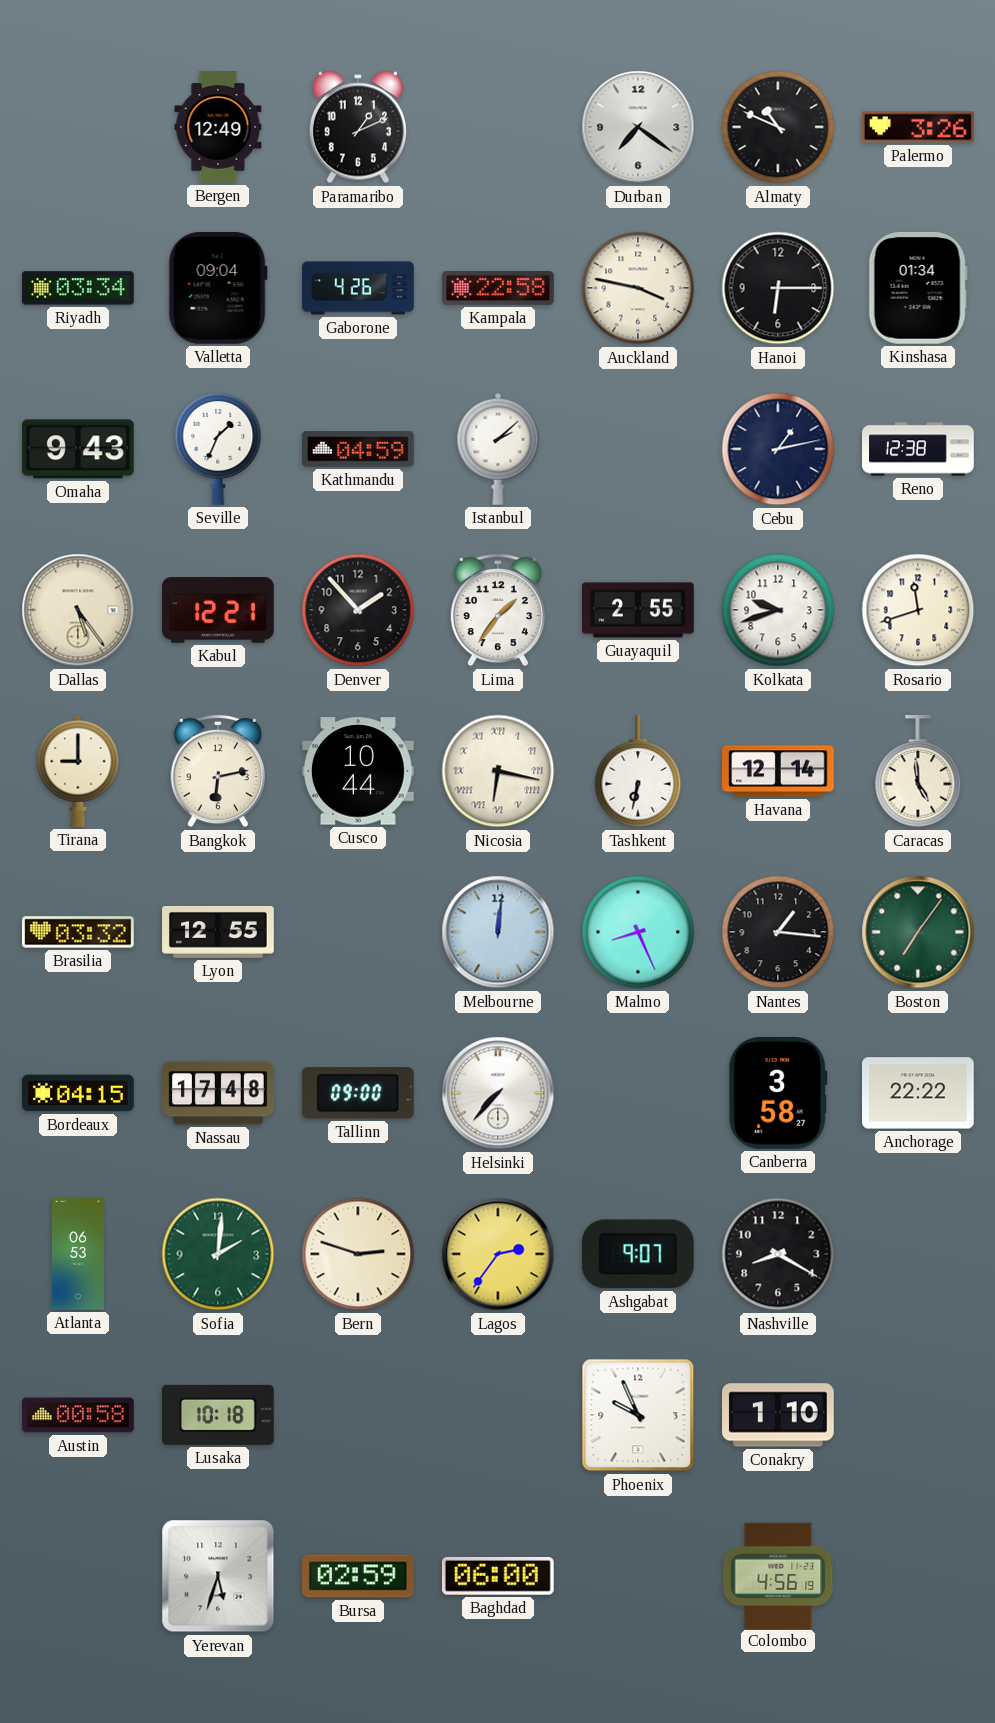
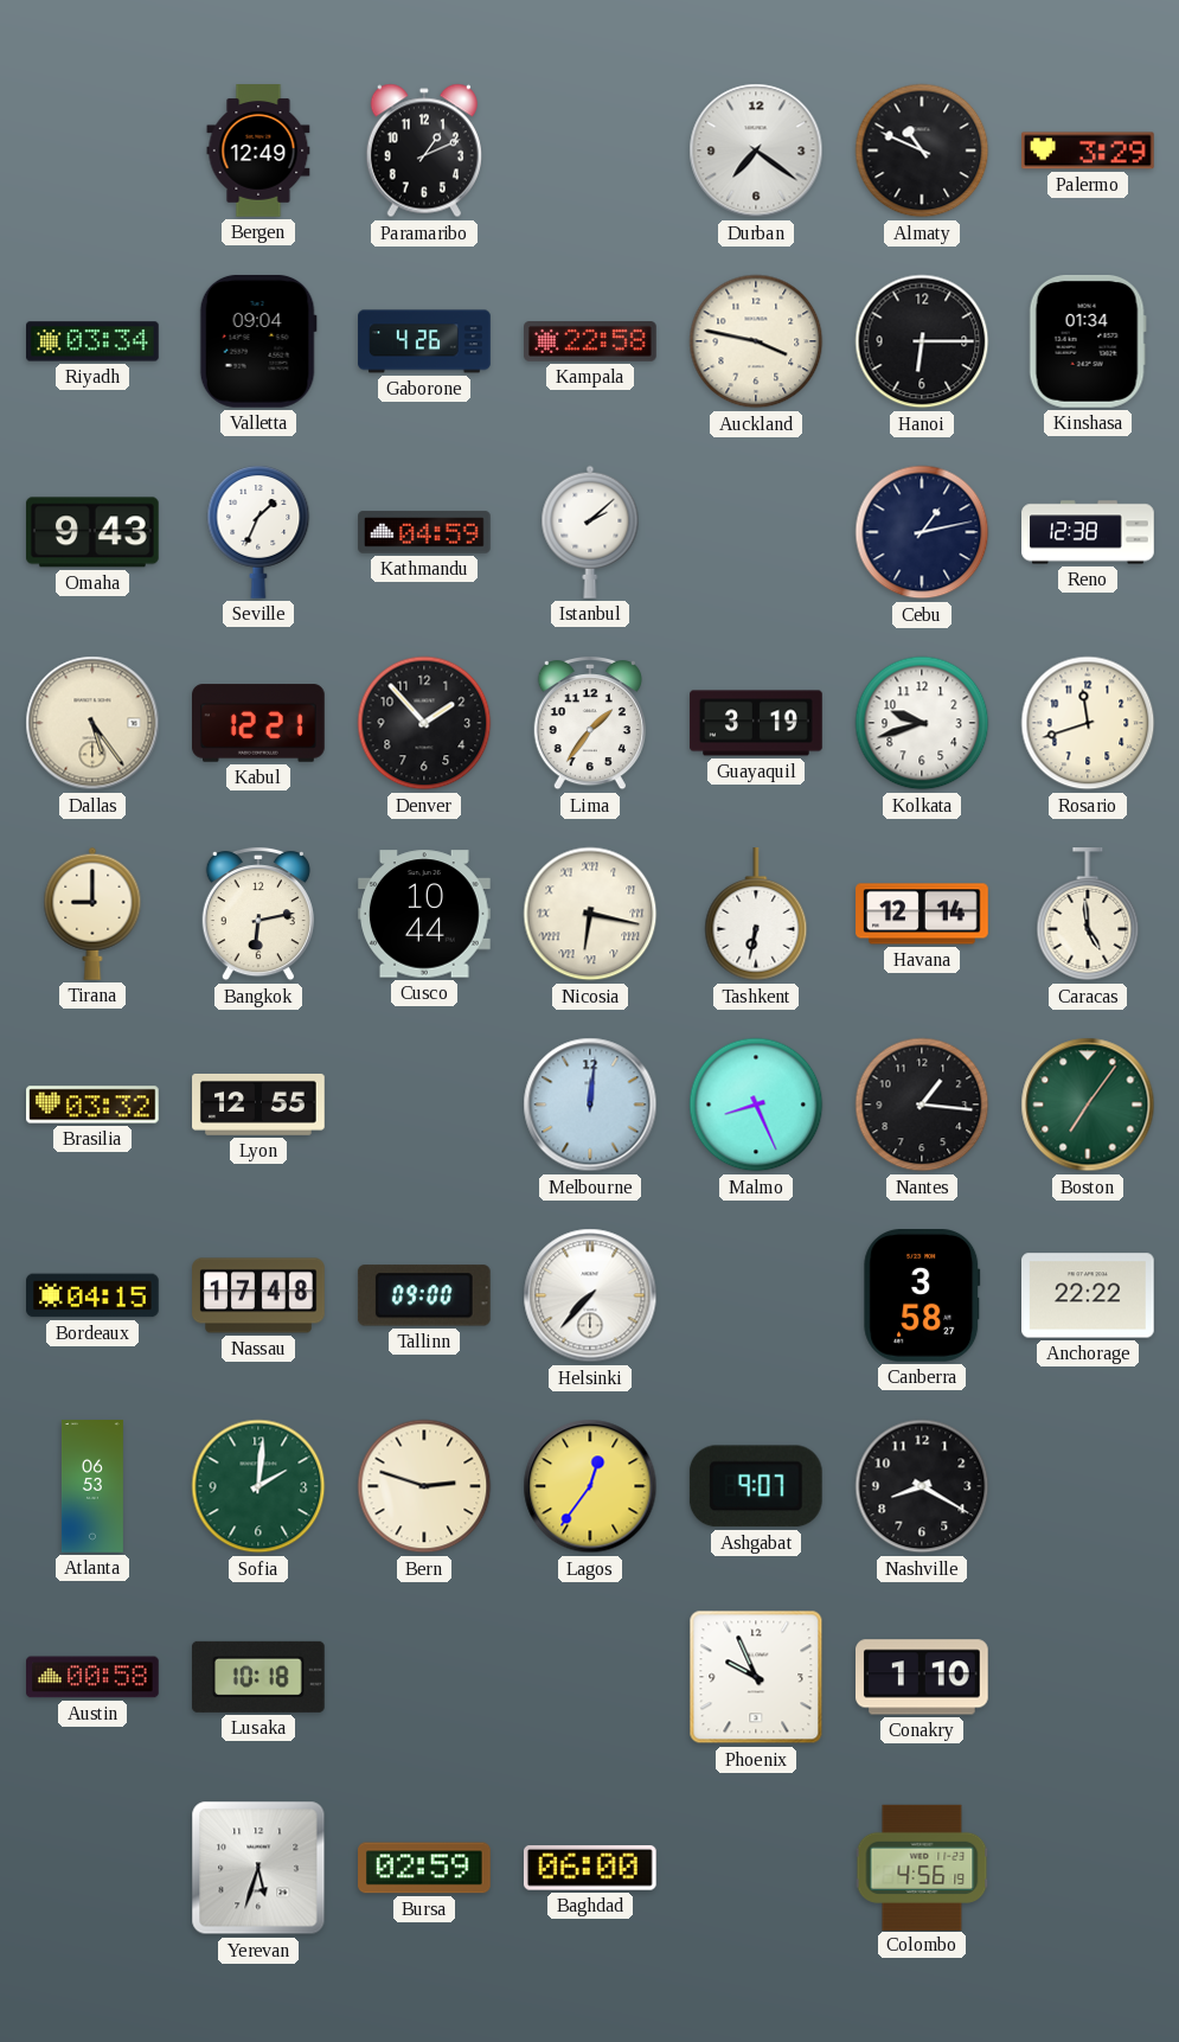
Palermo: 3:26 -> 3:29
Guayaquil: 2:55 -> 3:19
Lagos: 2:36 -> 12:36
